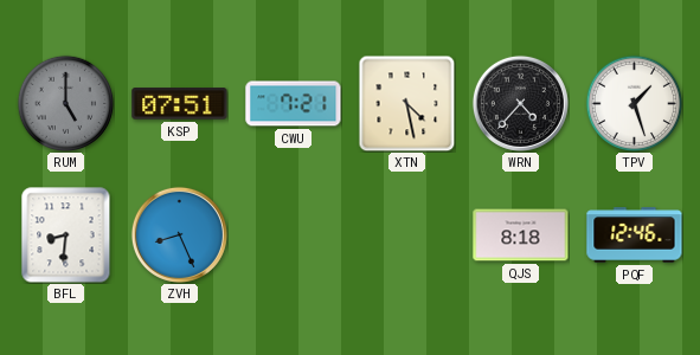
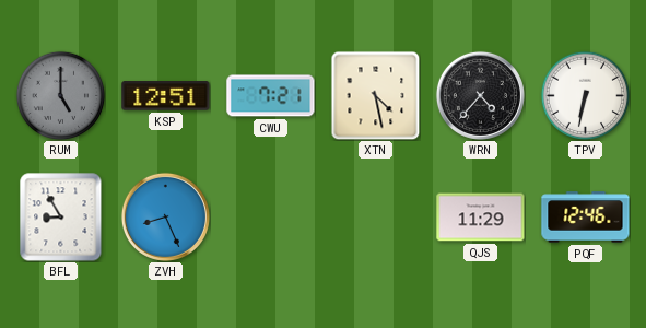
KSP: 07:51 -> 12:51
TPV: 1:27 -> 6:32
BFL: 8:31 -> 8:55
QJS: 8:18 -> 11:29
